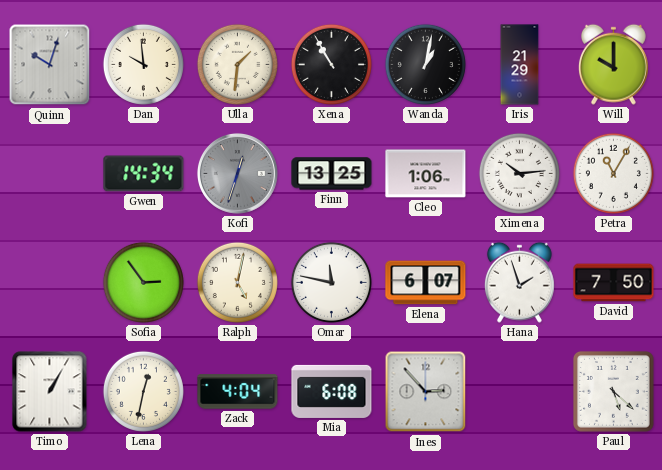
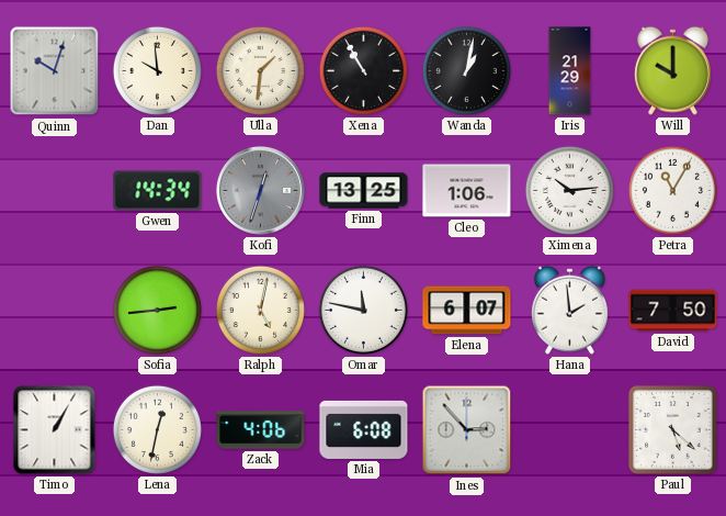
Sofia: 2:54 -> 2:44
Hana: 1:57 -> 1:59
Zack: 4:04 -> 4:06
